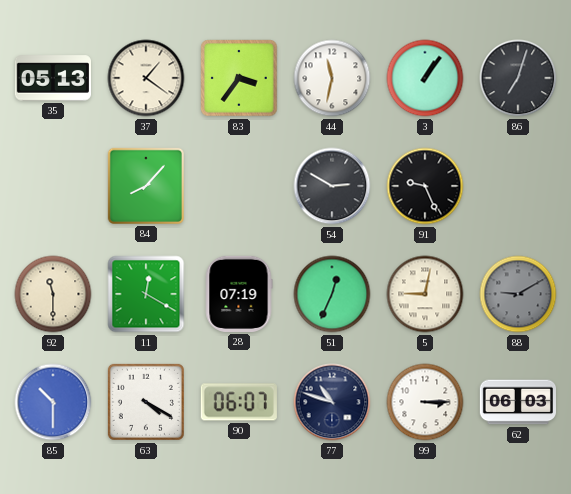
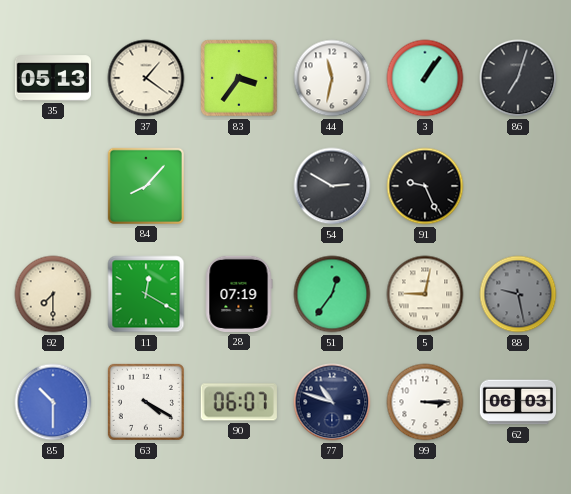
92: 11:30 -> 7:30
51: 12:34 -> 12:36
88: 9:10 -> 9:28
